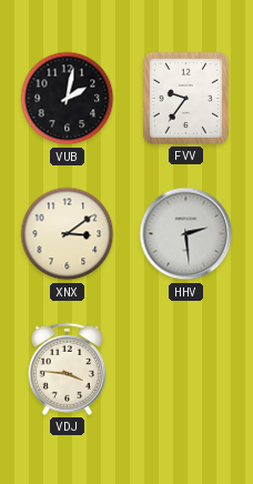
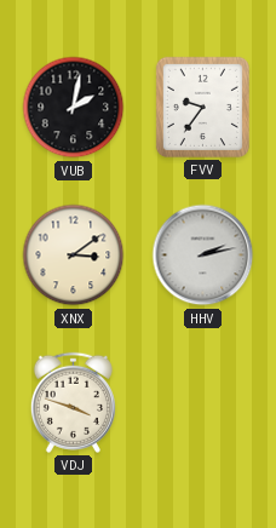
HHV: 2:29 -> 2:13
VDJ: 3:46 -> 3:48
